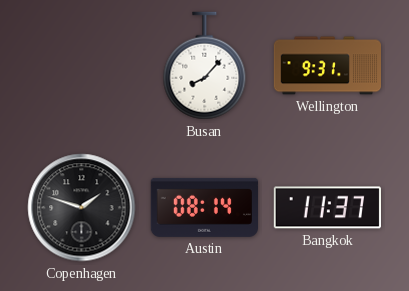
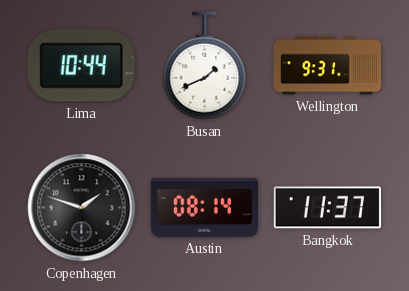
Lima: none -> 10:44
Busan: 8:07 -> 1:41
